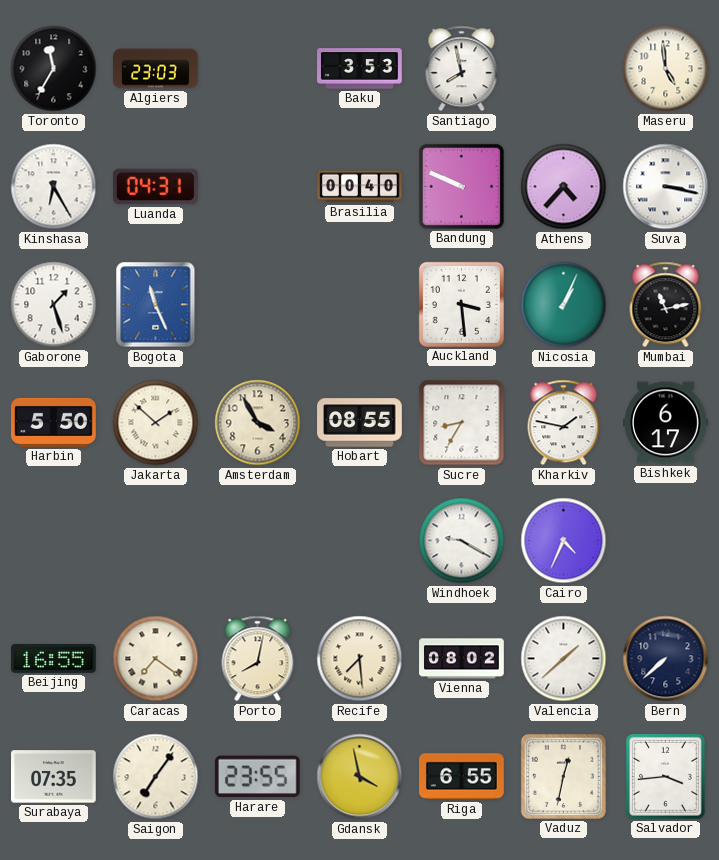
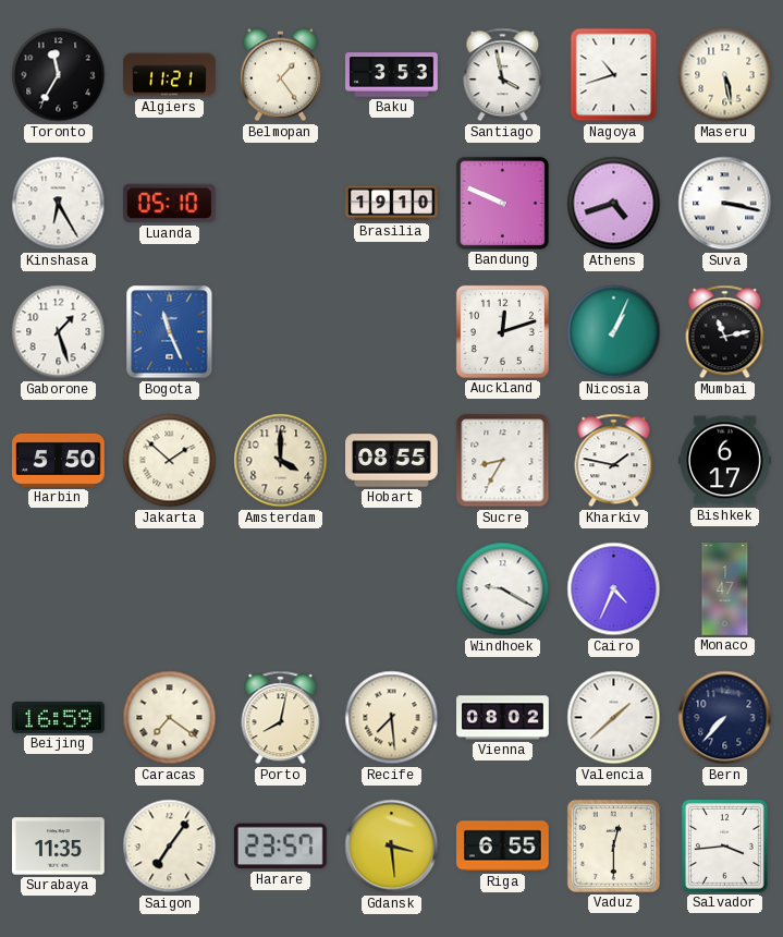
Algiers: 23:03 -> 11:21
Belmopan: none -> 1:24
Santiago: 7:58 -> 3:58
Nagoya: none -> 10:42
Maseru: 4:59 -> 5:28
Luanda: 04:31 -> 05:10
Brasilia: 00:40 -> 19:10
Athens: 4:37 -> 4:42
Auckland: 3:29 -> 12:12
Amsterdam: 3:55 -> 4:00
Monaco: none -> 1:47
Beijing: 16:55 -> 16:59
Bern: 7:38 -> 7:37
Surabaya: 07:35 -> 11:35
Harare: 23:55 -> 23:57
Gdansk: 3:58 -> 3:29
Vaduz: 12:32 -> 12:30
